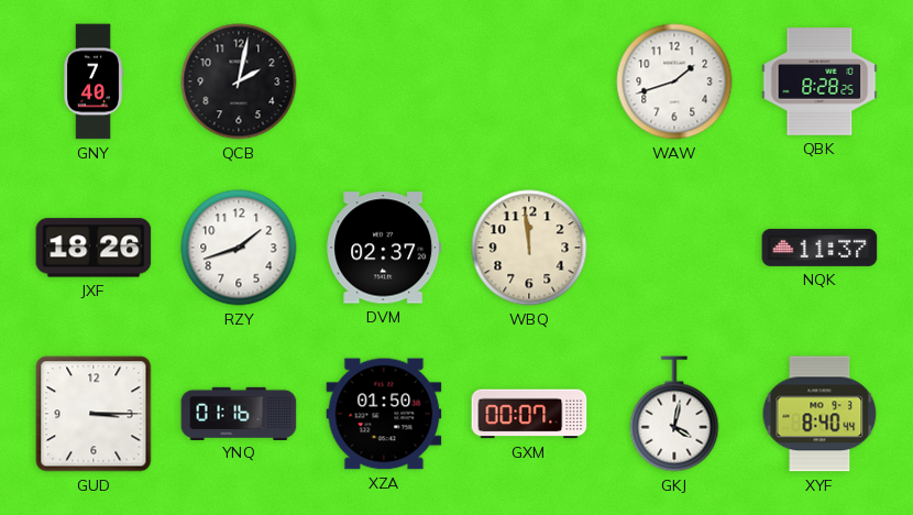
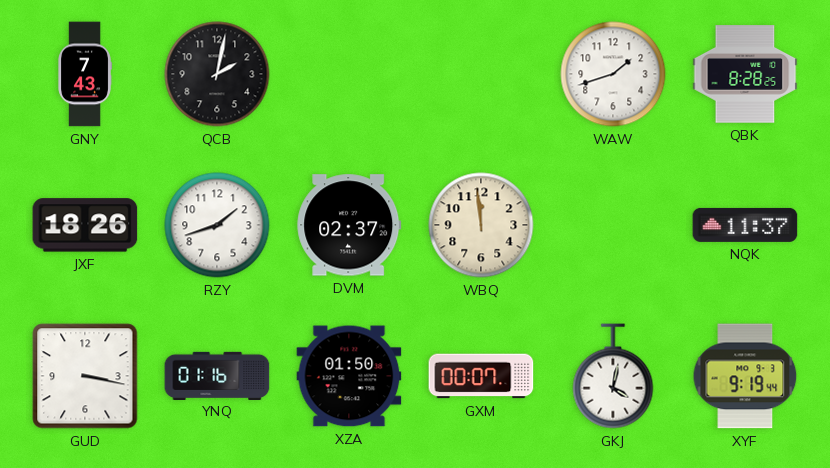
GNY: 7:40 -> 7:43
GUD: 3:15 -> 3:17
XYF: 8:40 -> 9:19
